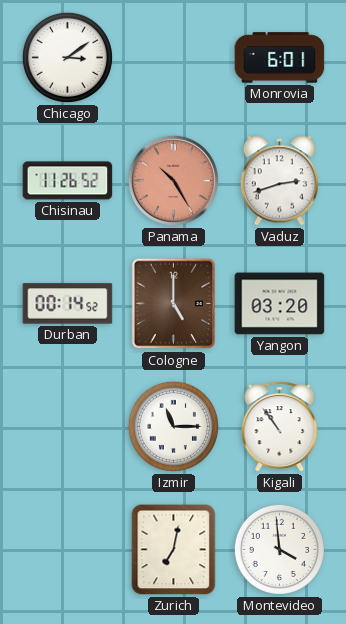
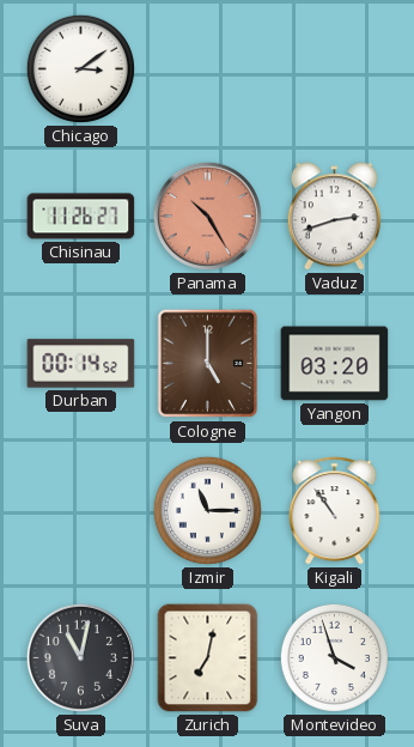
Monrovia: 6:01 -> none
Chisinau: 11:26:52 -> 11:26:27
Suva: none -> 11:02
Montevideo: 3:59 -> 3:57
